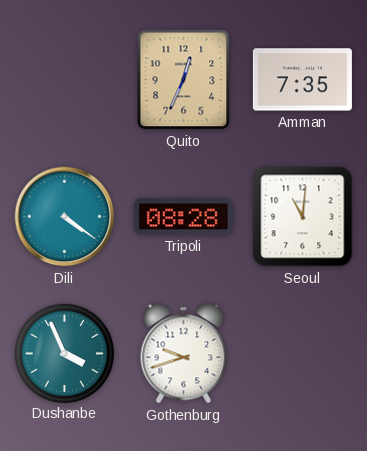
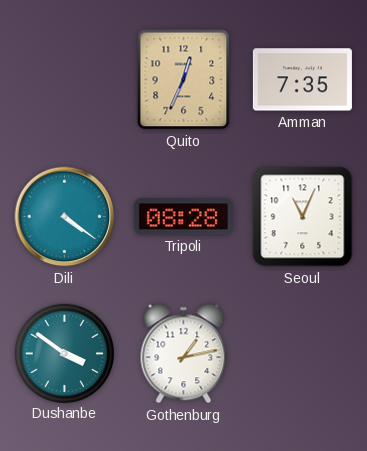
Seoul: 11:01 -> 11:04
Dushanbe: 3:56 -> 3:51
Gothenburg: 9:42 -> 1:13
